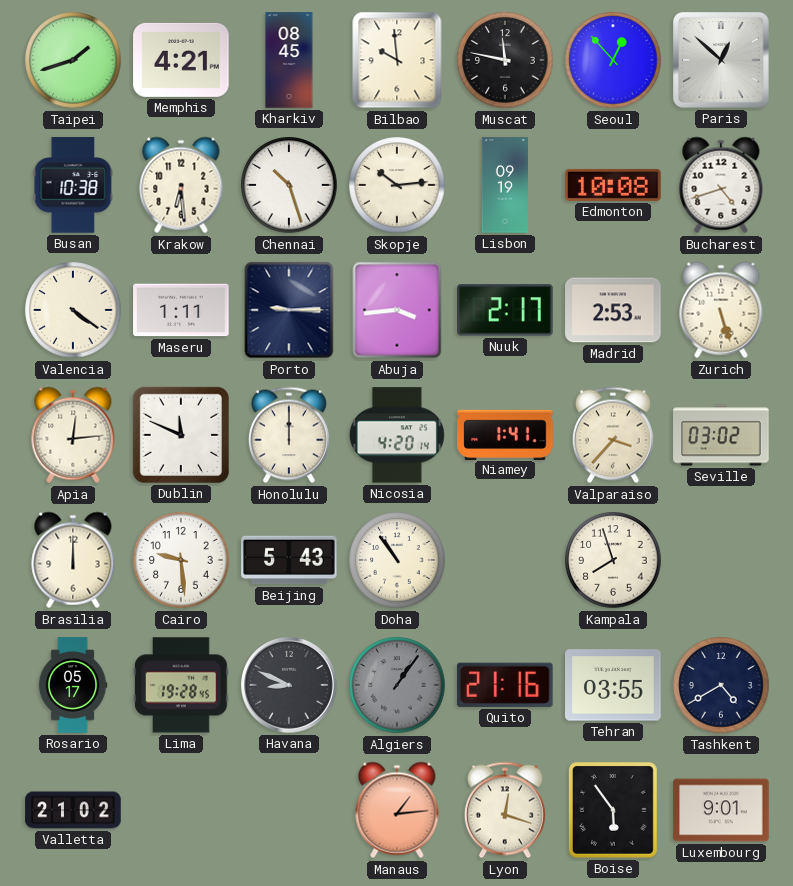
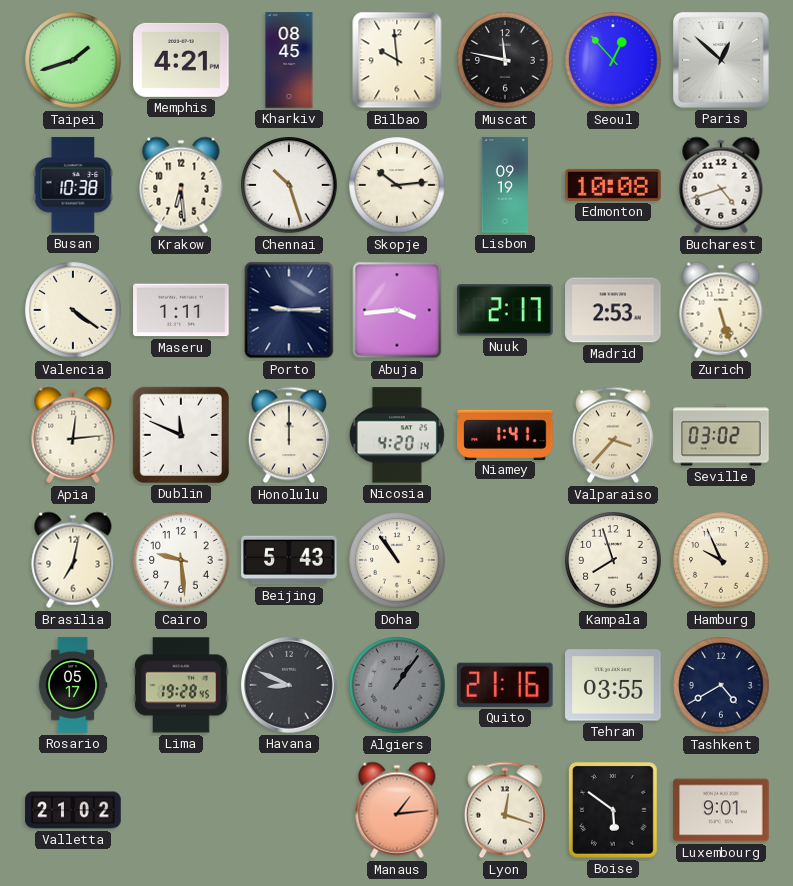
Brasilia: 12:00 -> 7:02
Hamburg: none -> 9:56
Boise: 5:54 -> 5:51
